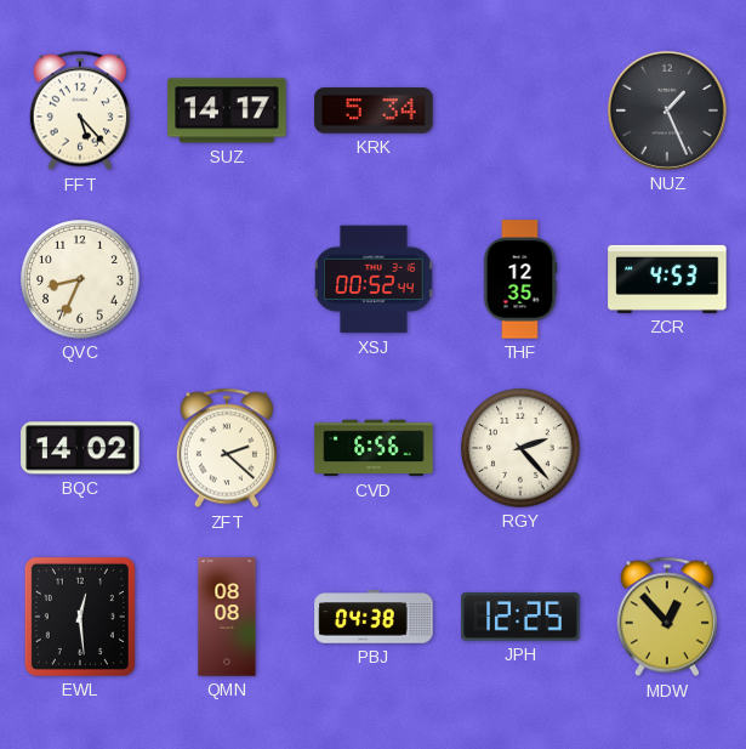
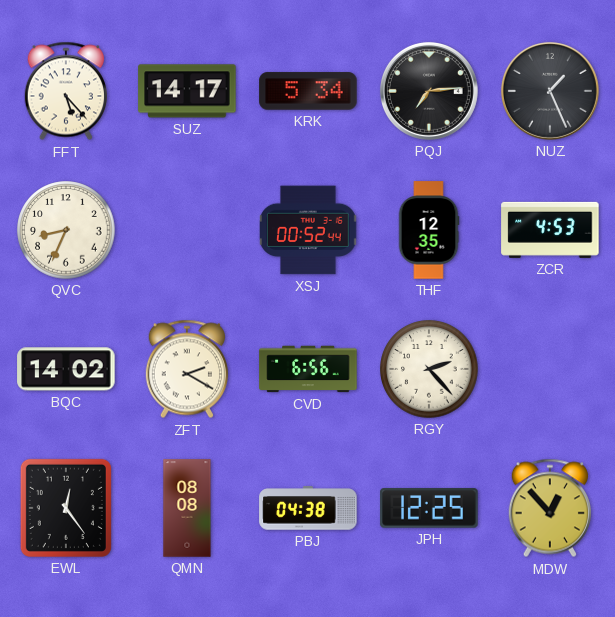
PQJ: none -> 7:14
ZFT: 2:22 -> 2:20
EWL: 12:29 -> 12:24
